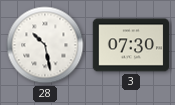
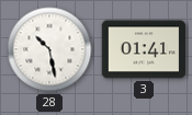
3: 07:30 -> 01:41
